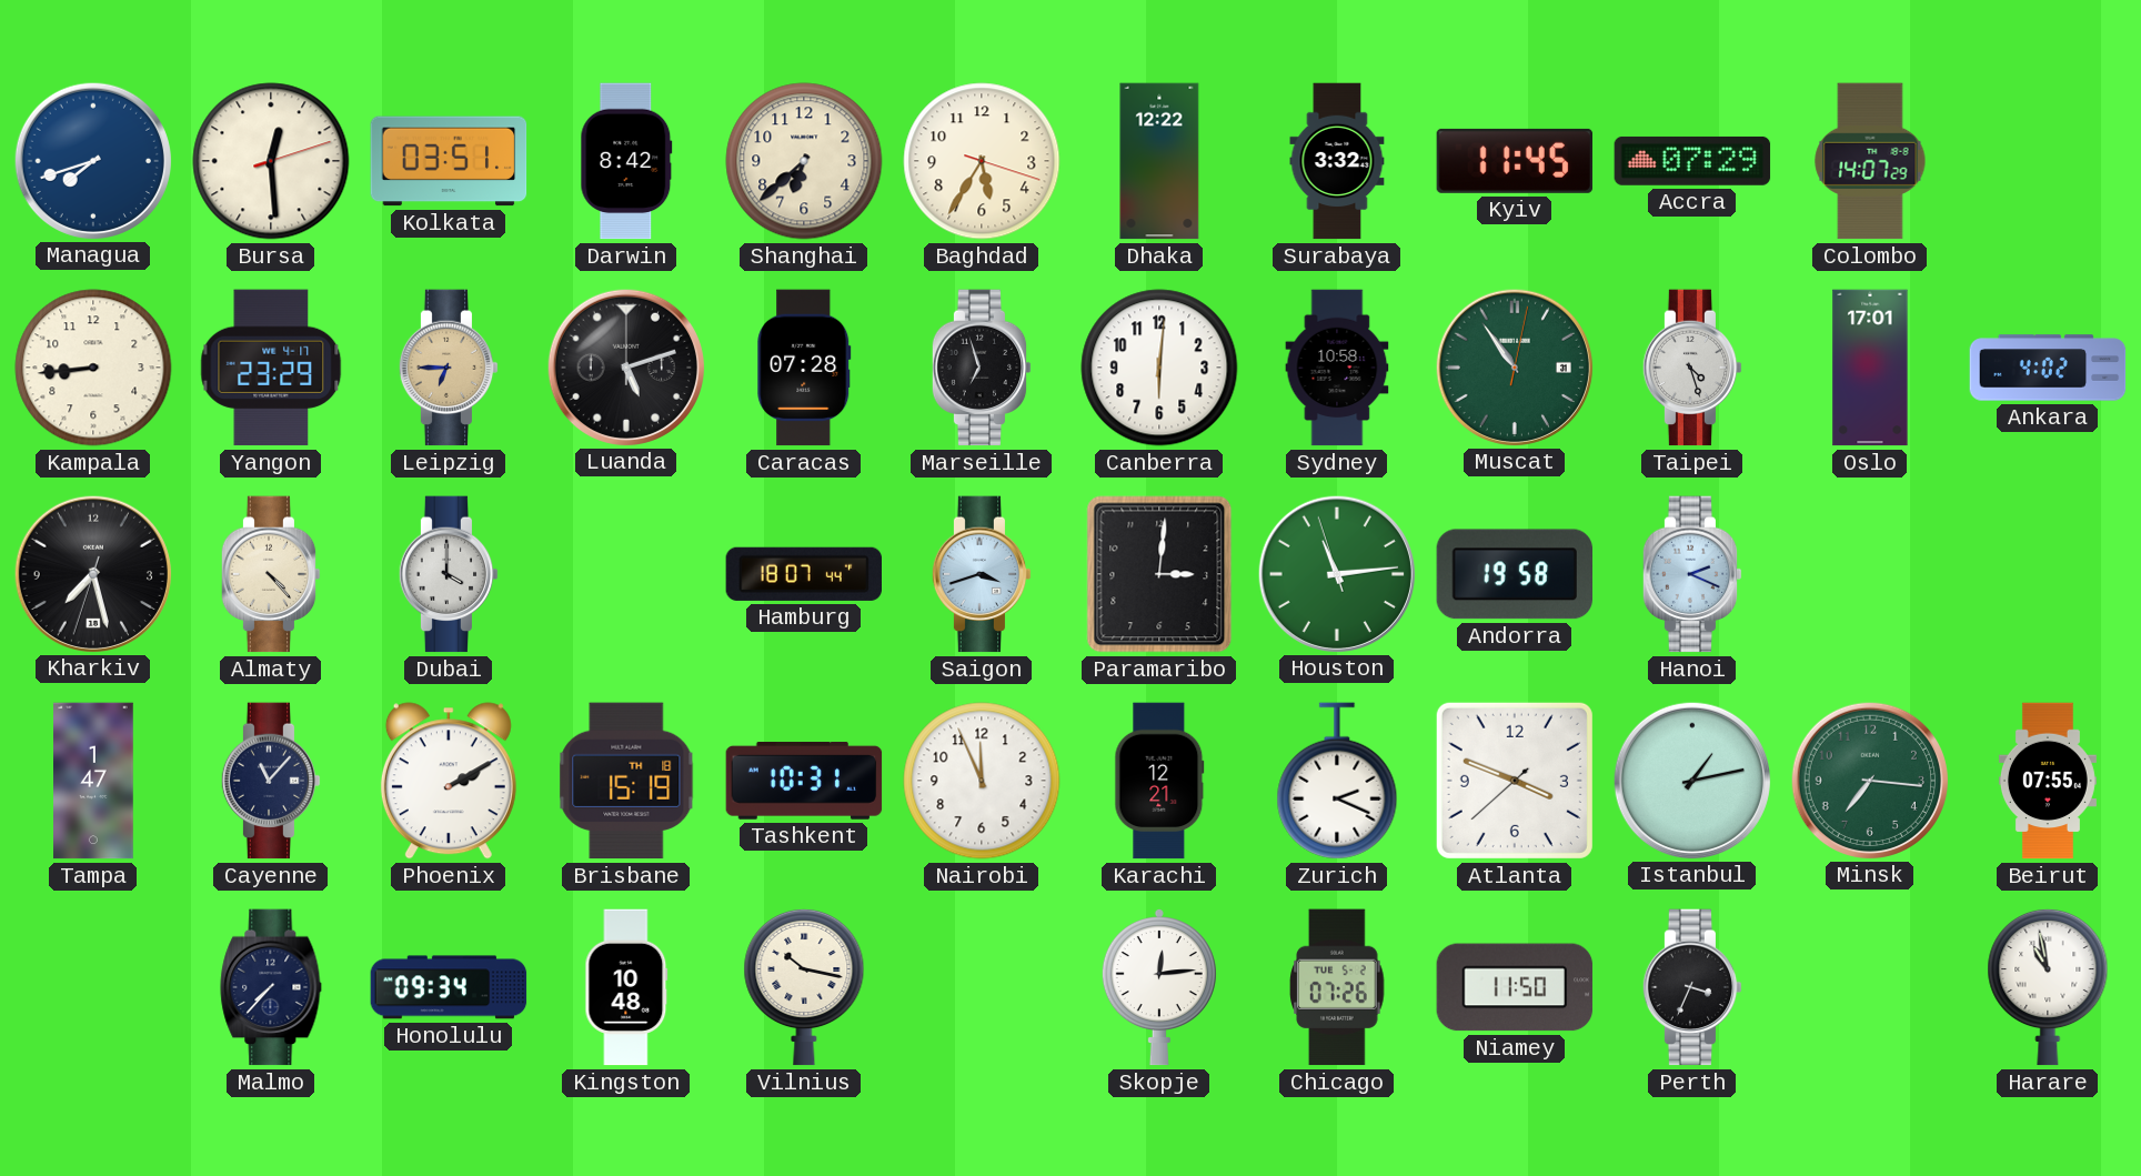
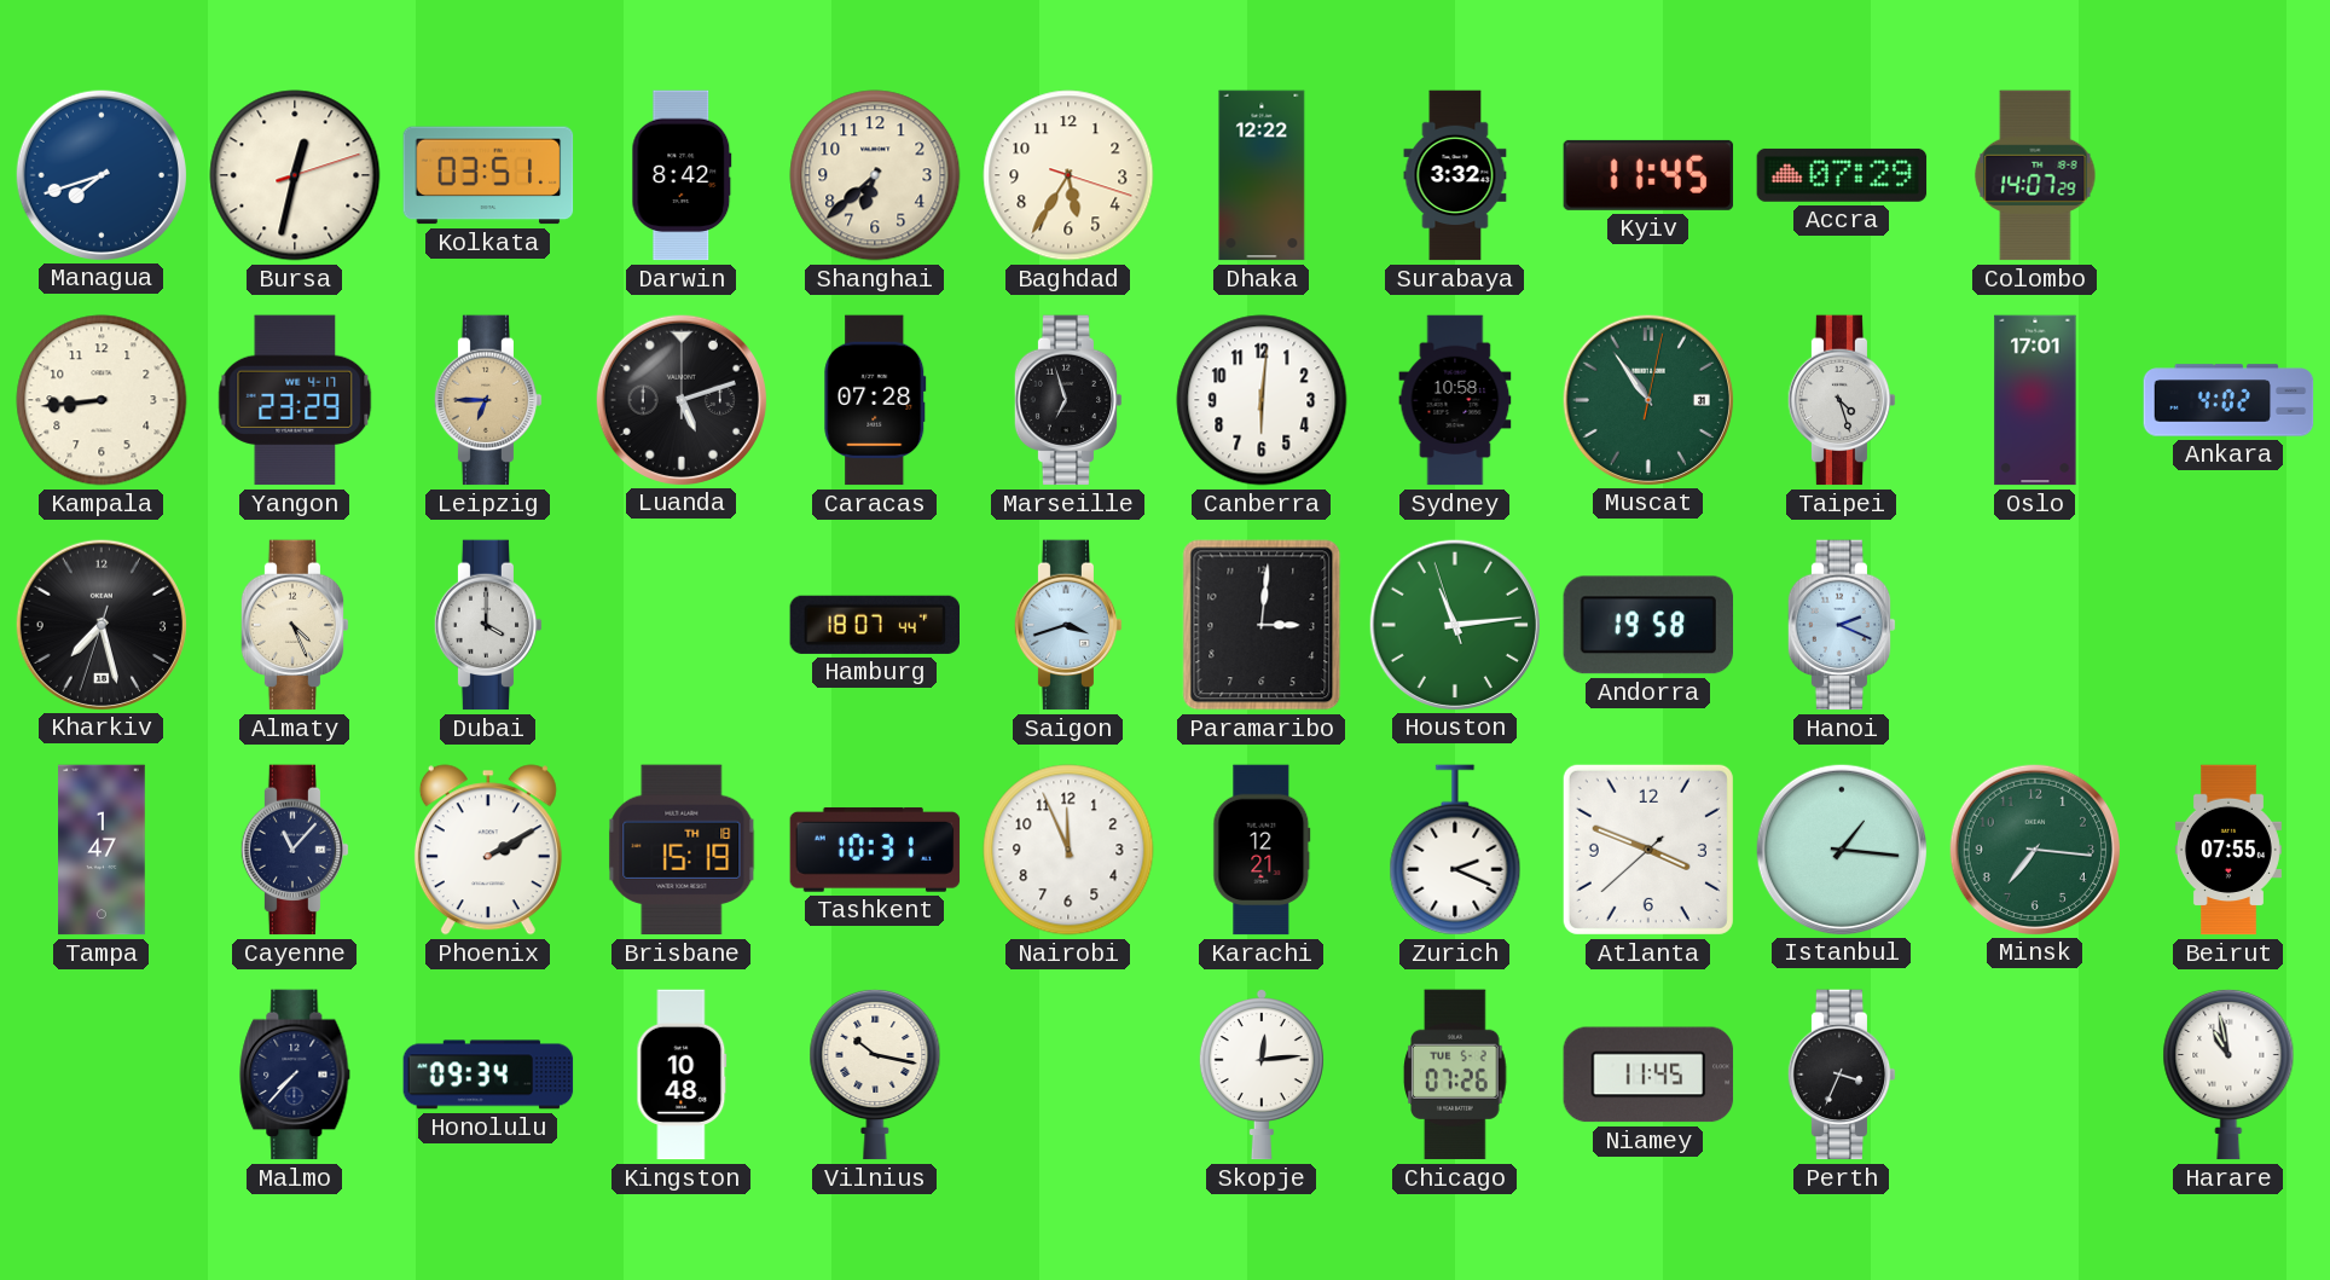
Bursa: 12:29 -> 12:32
Almaty: 4:23 -> 4:26
Istanbul: 1:13 -> 1:16
Niamey: 11:50 -> 11:45
